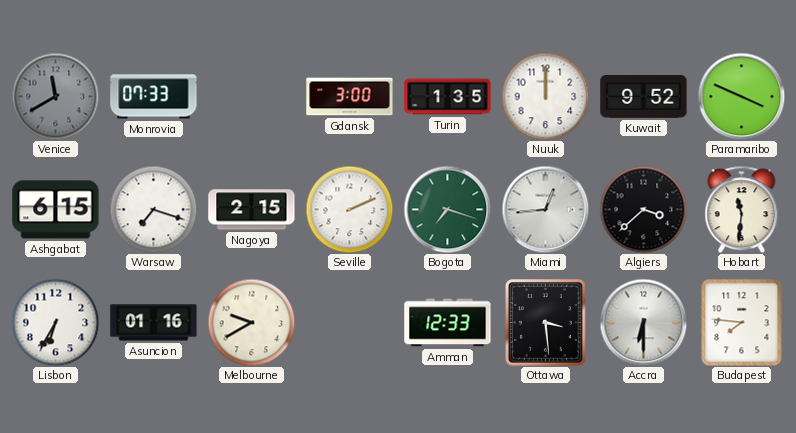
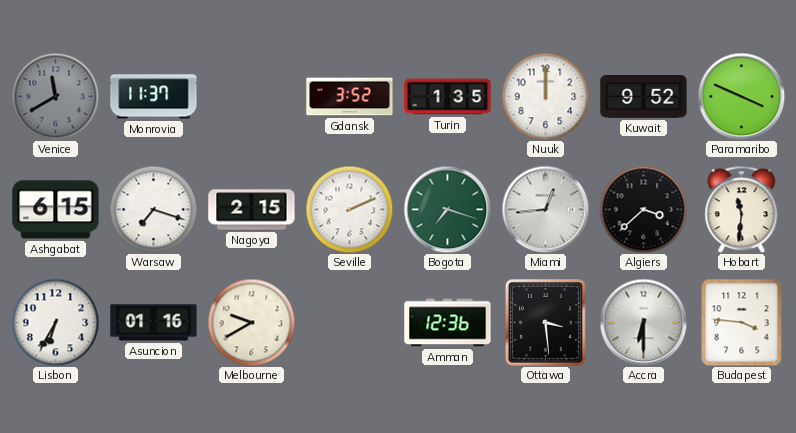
Monrovia: 07:33 -> 11:37
Gdansk: 3:00 -> 3:52
Amman: 12:33 -> 12:36
Budapest: 7:46 -> 3:46
